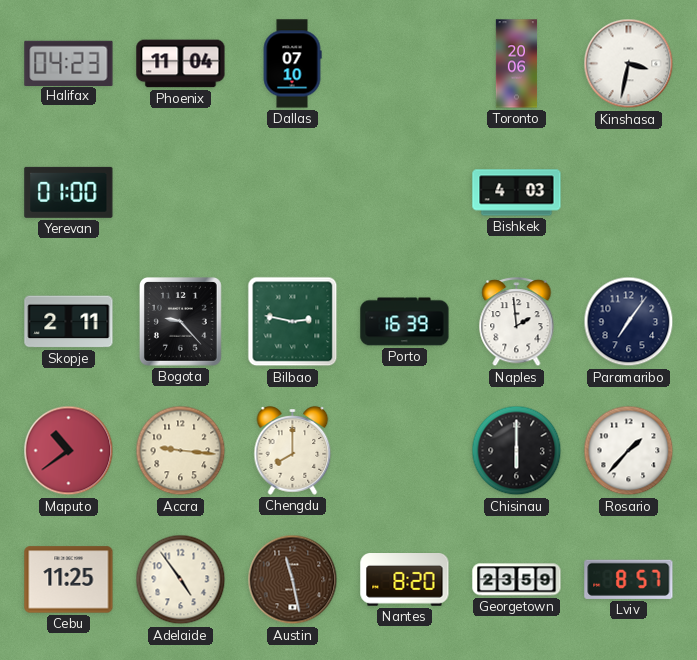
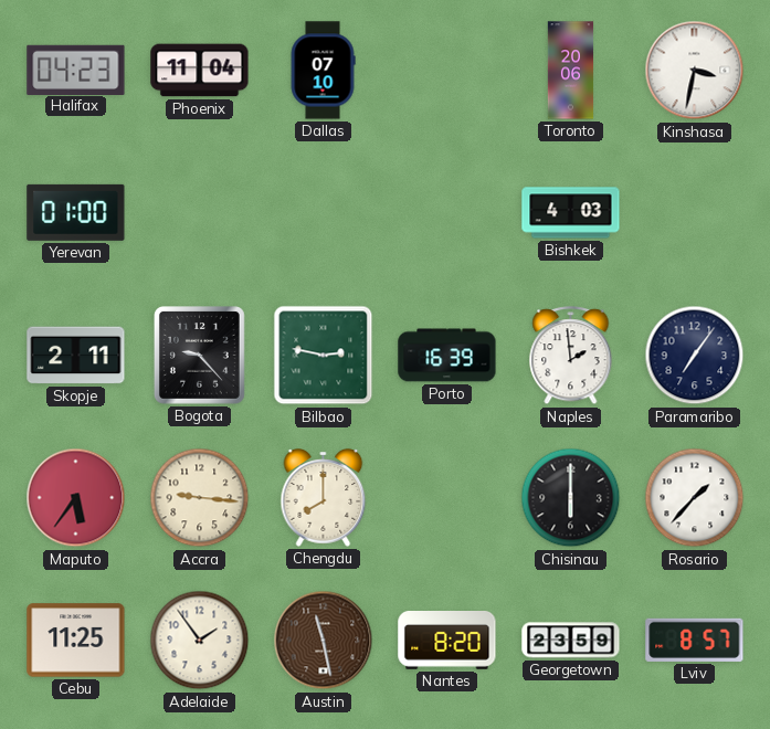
Maputo: 10:39 -> 5:36
Adelaide: 4:54 -> 1:54
